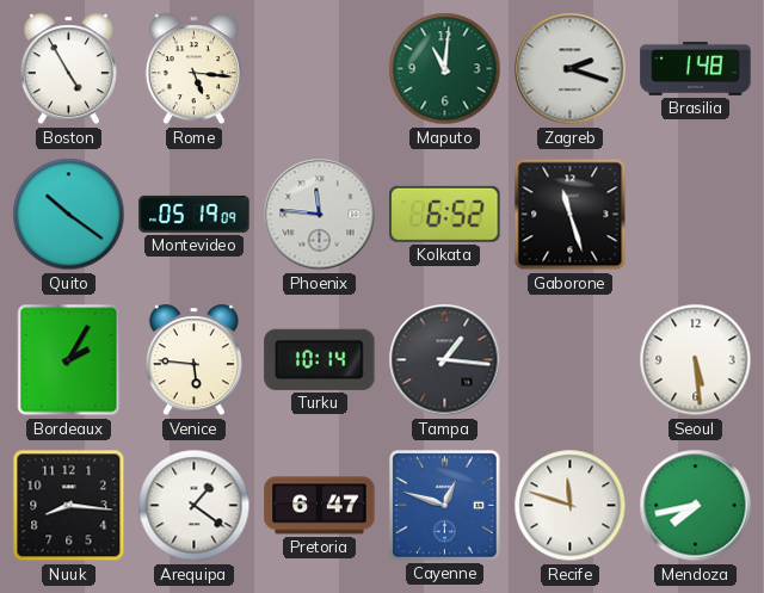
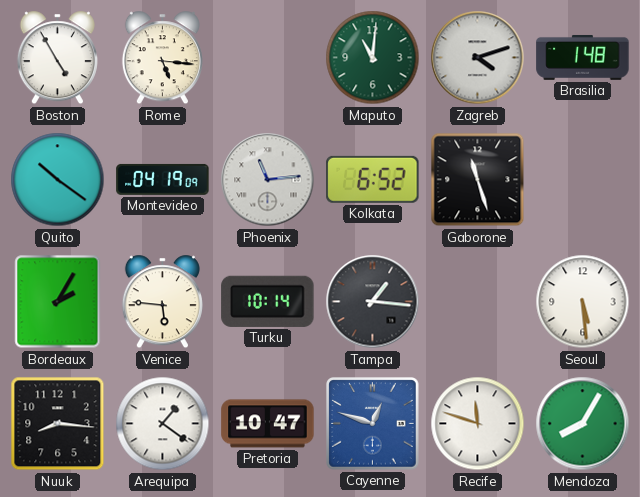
Zagreb: 2:18 -> 4:12
Montevideo: 05:19 -> 04:19
Phoenix: 11:46 -> 11:14
Pretoria: 6:47 -> 10:47
Mendoza: 7:43 -> 8:05
